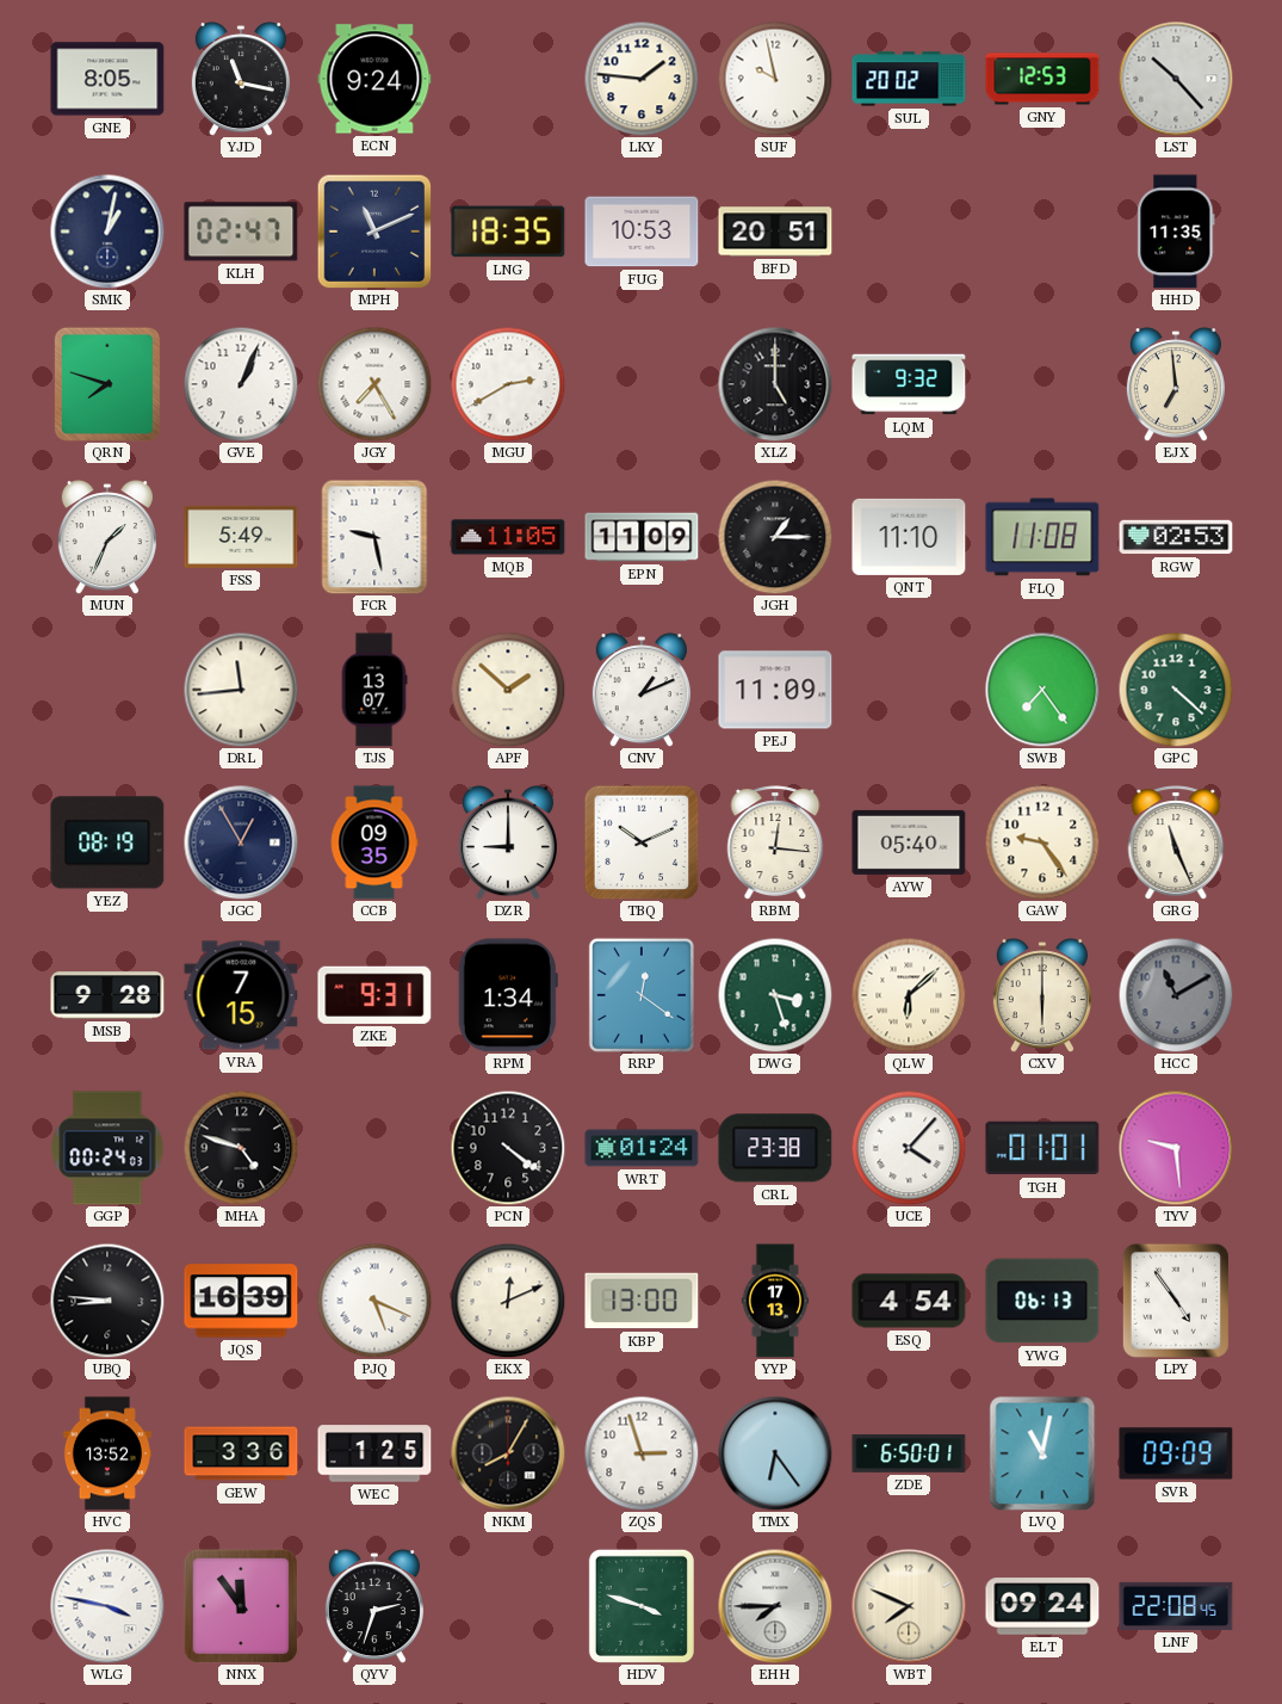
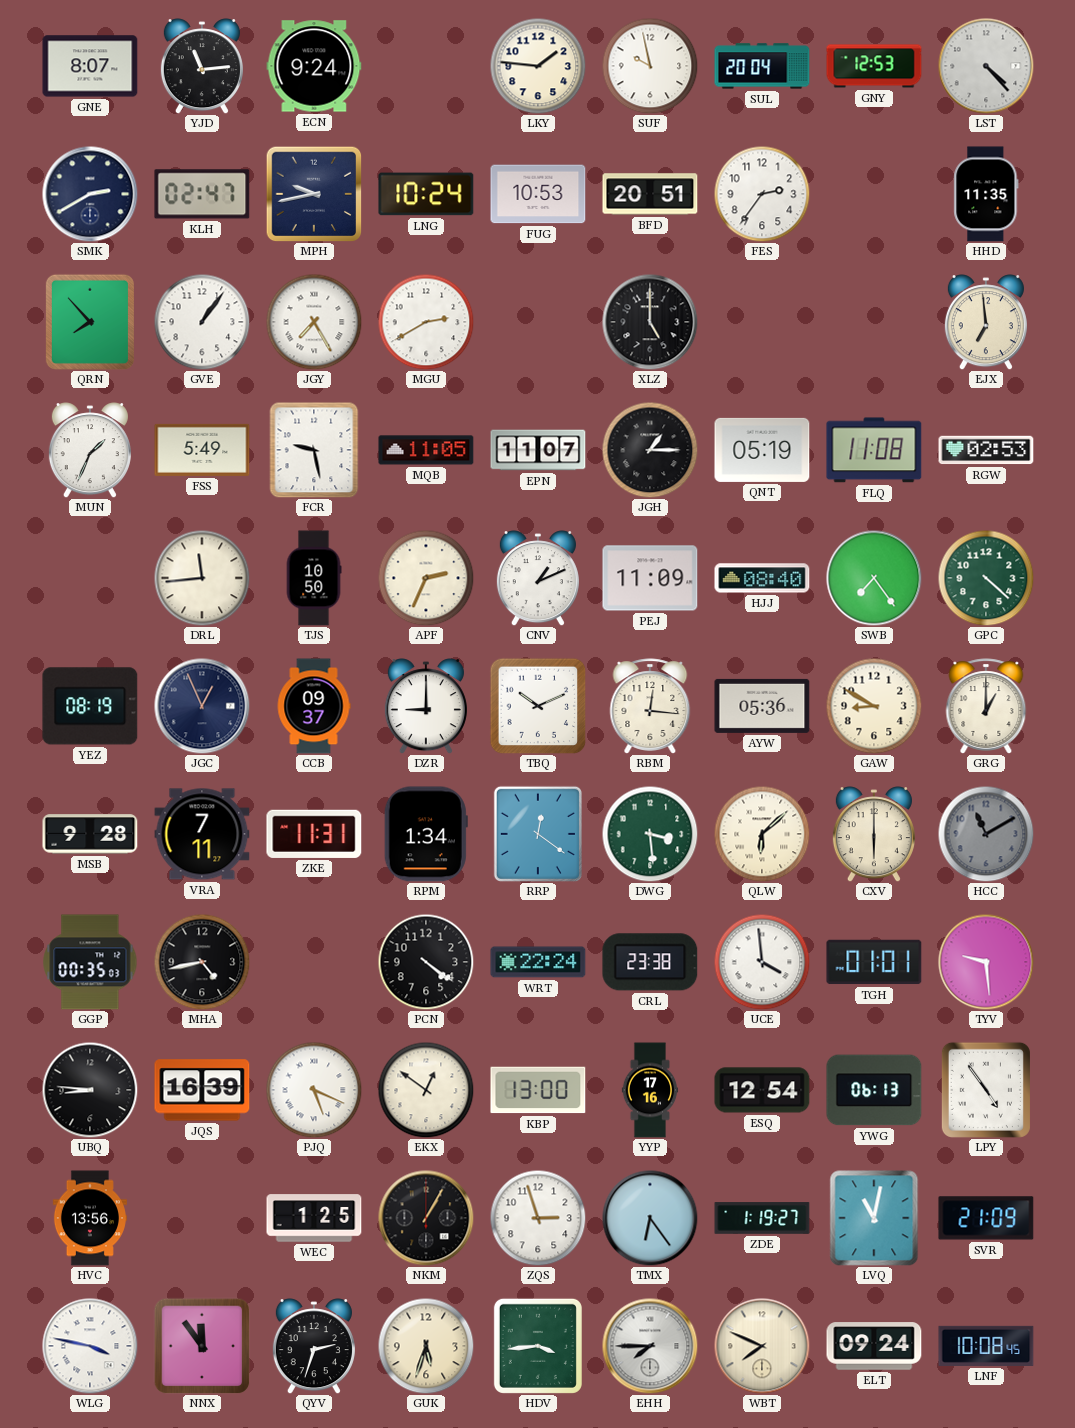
GNE: 8:05 -> 8:07
YJD: 11:17 -> 11:14
SUL: 20:02 -> 20:04
LST: 10:23 -> 4:23
SMK: 1:02 -> 2:40
MPH: 11:11 -> 9:43
LNG: 18:35 -> 10:24
FES: none -> 2:36
QRN: 7:48 -> 7:53
GVE: 1:04 -> 1:06
LQM: 9:32 -> none
EPN: 11:09 -> 11:07
QNT: 11:10 -> 05:19
TJS: 13:07 -> 10:50
APF: 1:52 -> 2:34
HJJ: none -> 08:40
JGC: 12:55 -> 12:56
CCB: 09:35 -> 09:37
AYW: 05:40 -> 05:36
GAW: 9:24 -> 8:50
GRG: 11:26 -> 1:00
VRA: 7:15 -> 7:11
ZKE: 9:31 -> 11:31
DWG: 3:27 -> 3:29
GGP: 00:24 -> 00:35
MHA: 4:48 -> 4:43
WRT: 01:24 -> 22:24
UCE: 4:07 -> 3:59
EKX: 12:11 -> 12:51
YYP: 17:13 -> 17:16
ESQ: 4:54 -> 12:54
HVC: 13:52 -> 13:56
GEW: 3:36 -> none
NKM: 8:05 -> 1:05
ZDE: 6:50 -> 1:19
SVR: 09:09 -> 21:09
GUK: none -> 5:33
HDV: 3:48 -> 3:44
LNF: 22:08 -> 10:08
